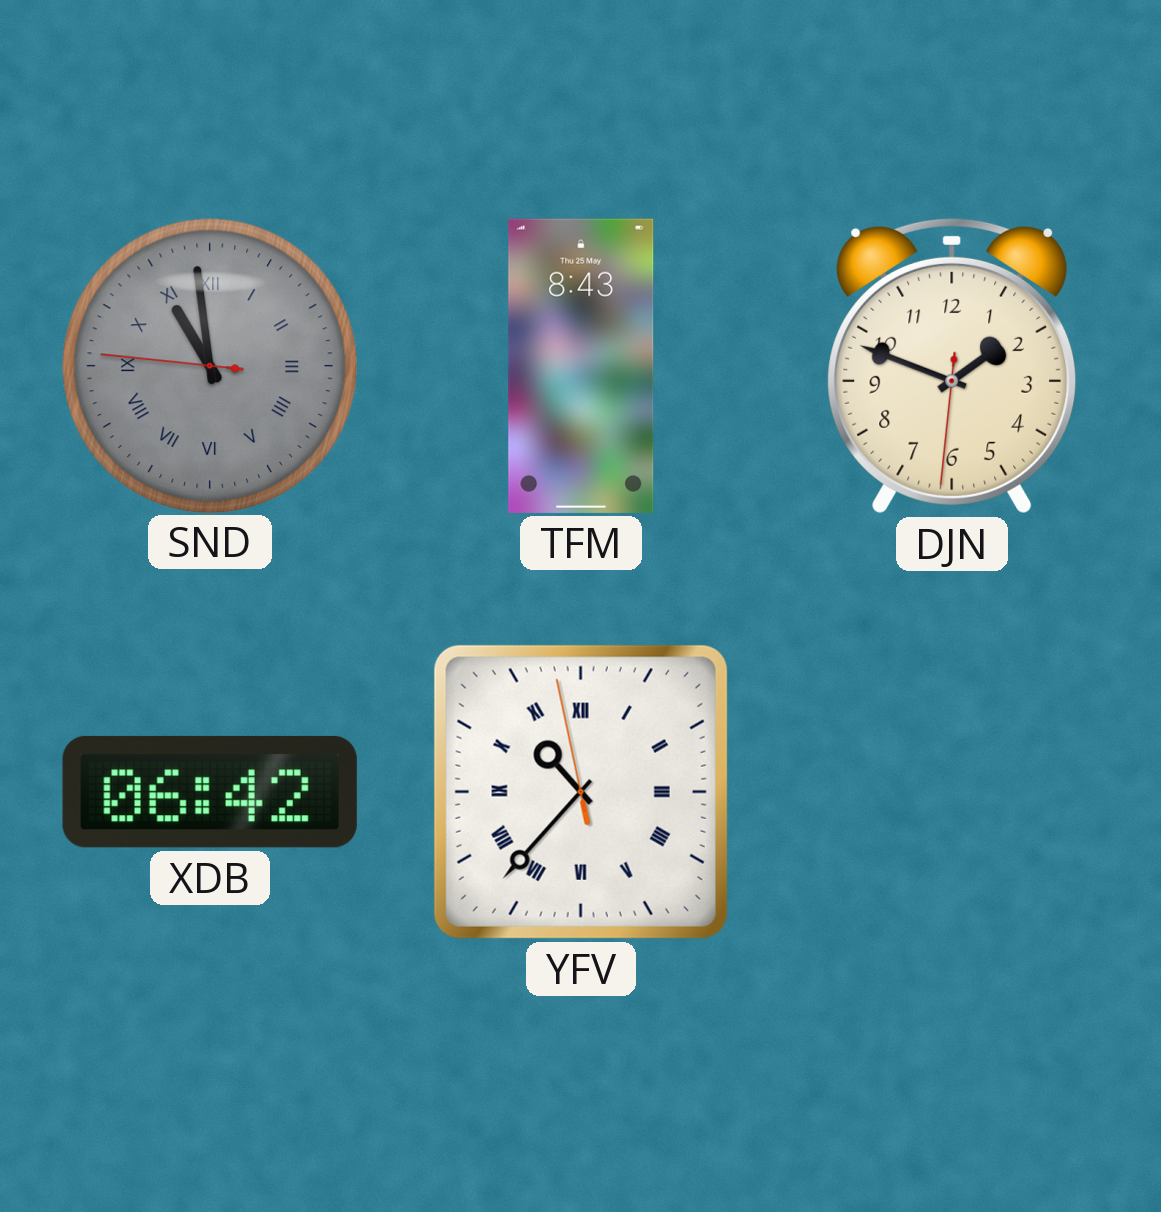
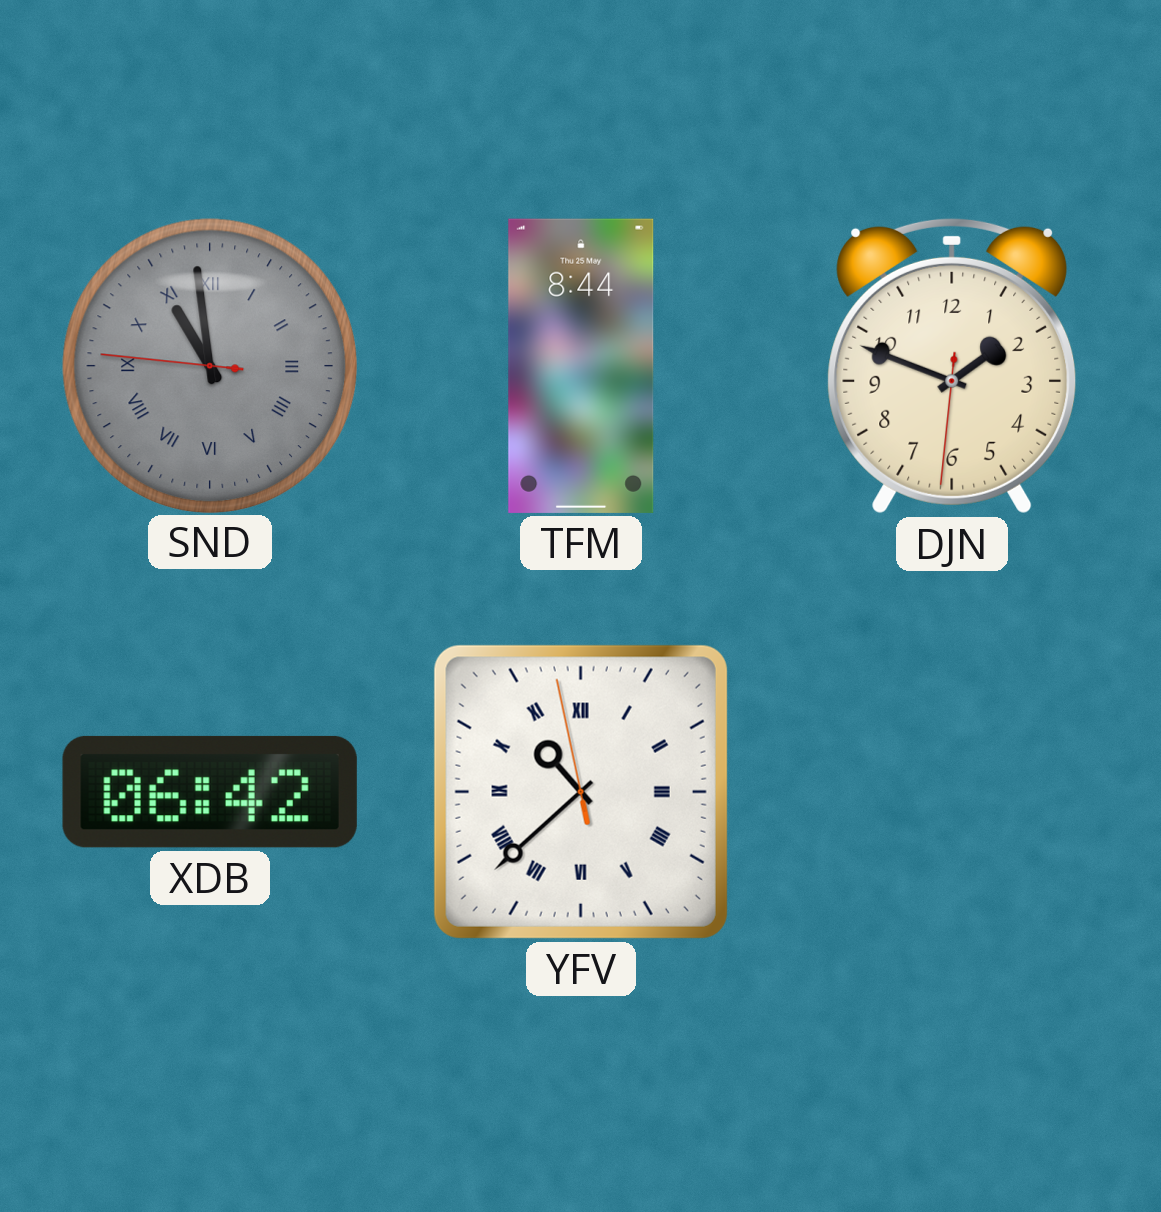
TFM: 8:43 -> 8:44
YFV: 10:36 -> 10:37
